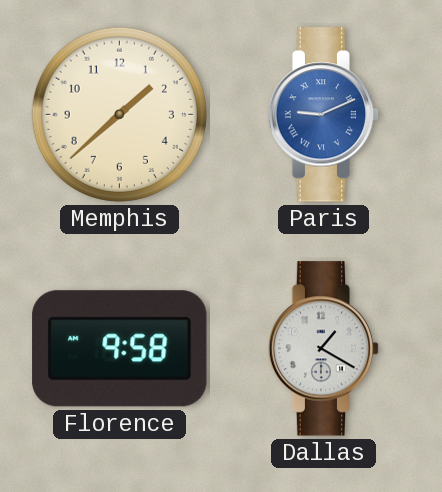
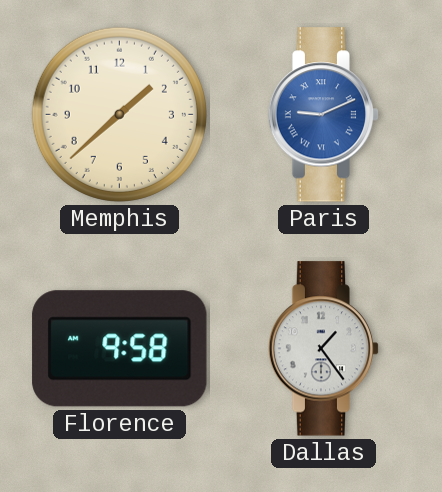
Dallas: 1:20 -> 1:24
